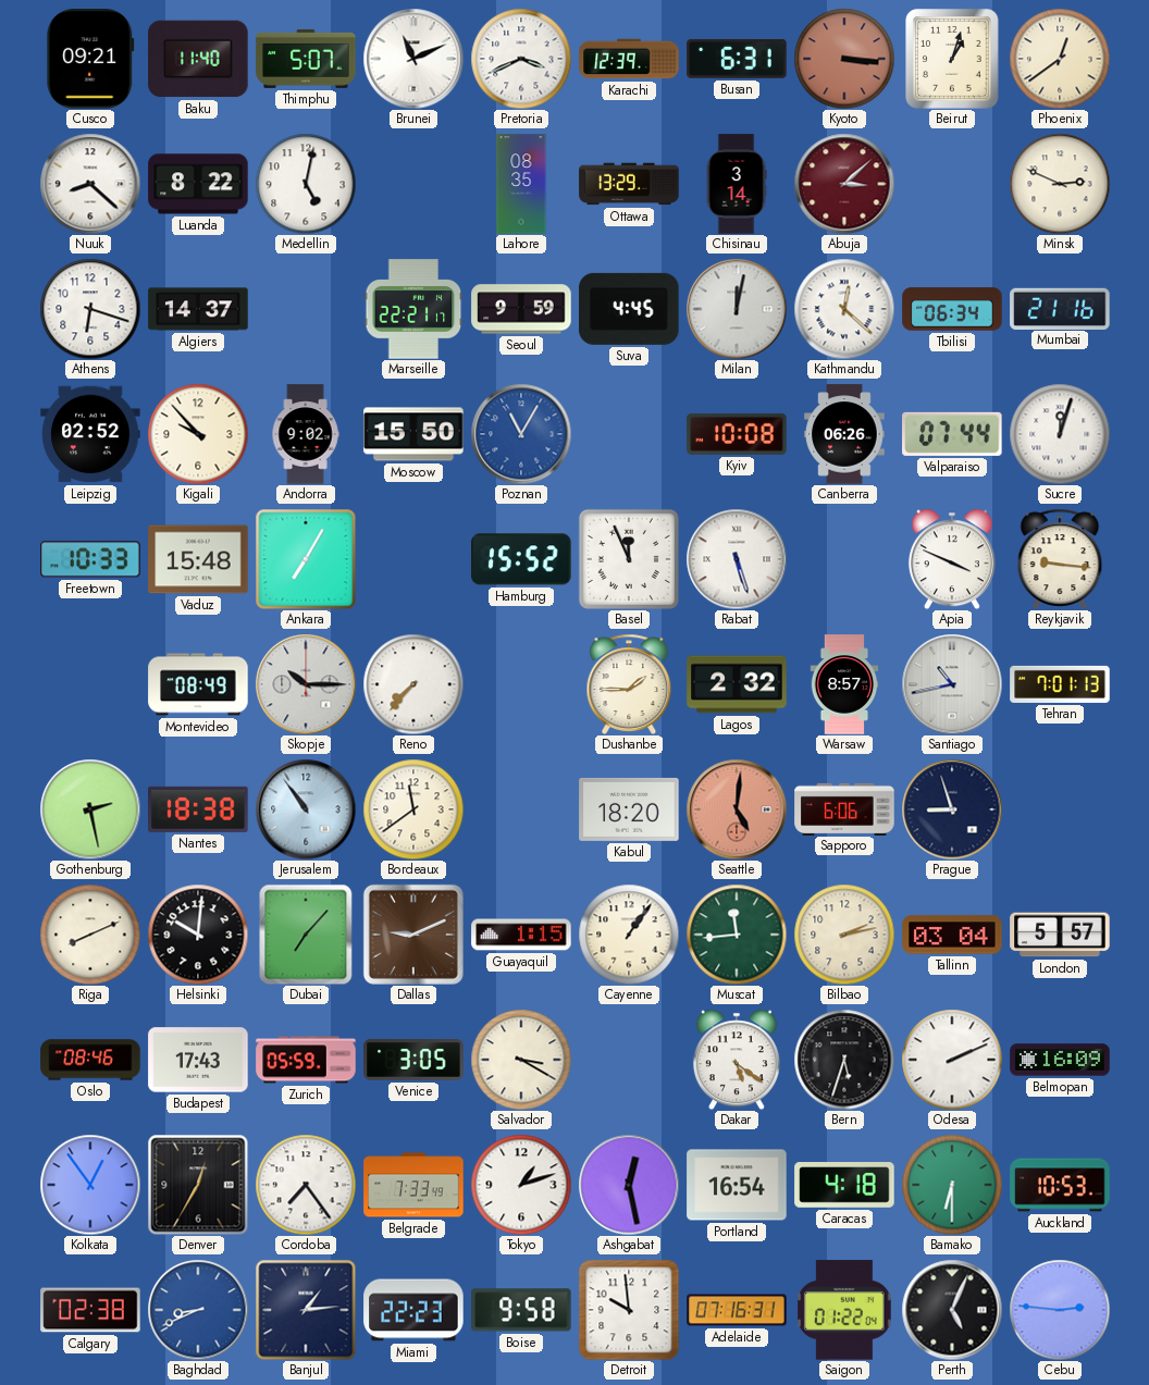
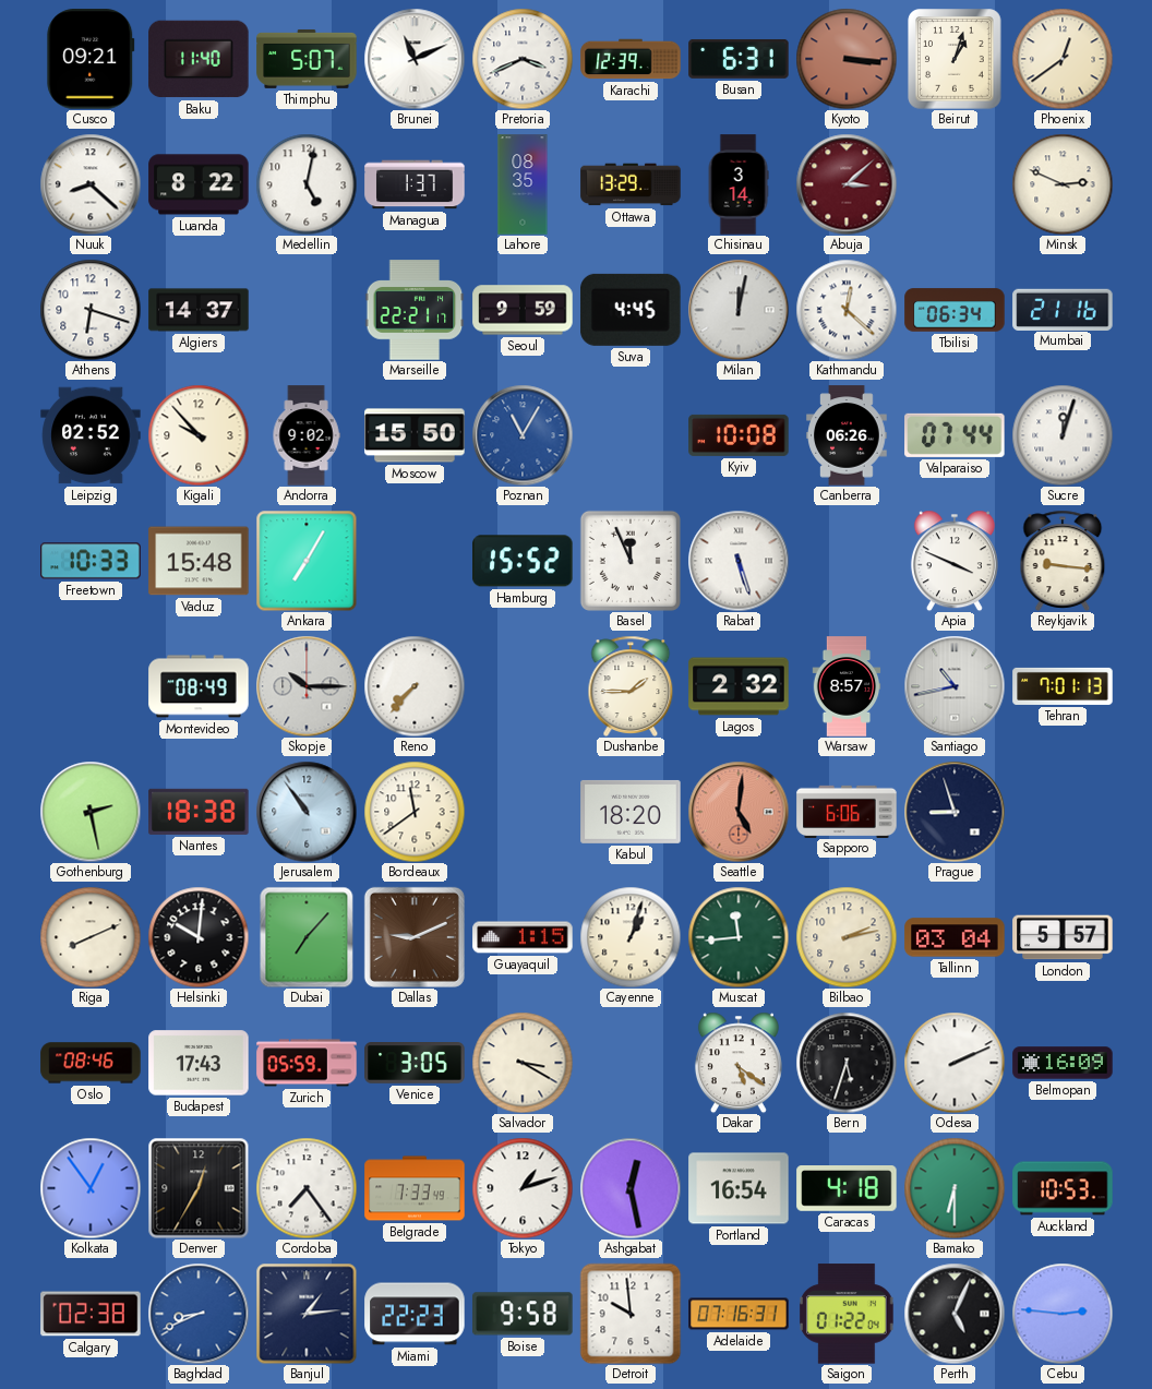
Managua: none -> 1:37
Cayenne: 1:06 -> 1:03
